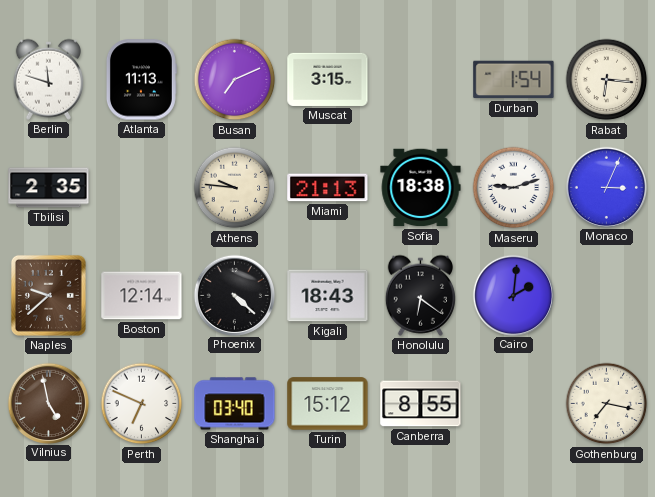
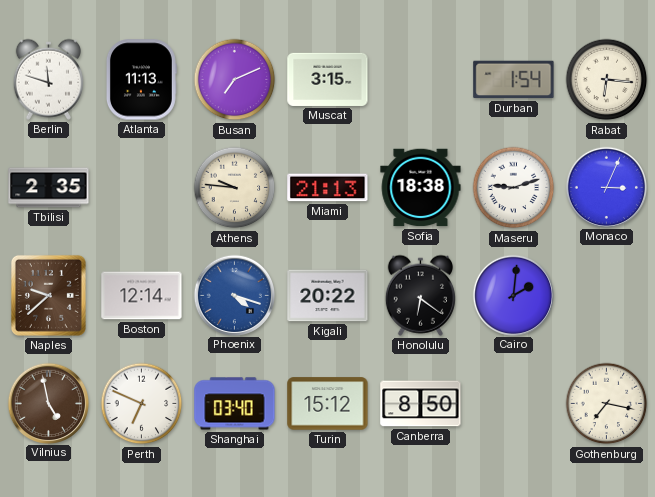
Phoenix: 4:22 -> 4:18
Phoenix dial: black -> blue
Kigali: 18:43 -> 20:22
Canberra: 8:55 -> 8:50
